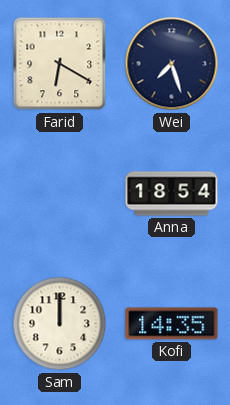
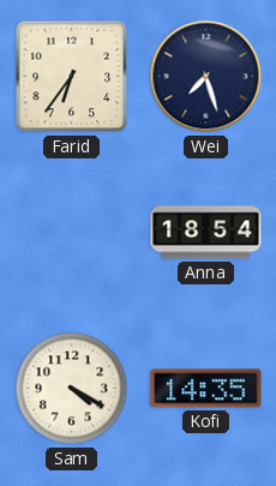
Farid: 6:20 -> 6:36
Sam: 12:00 -> 4:20
